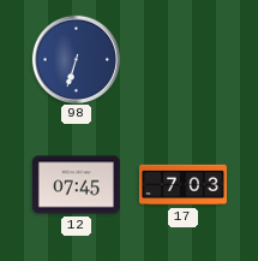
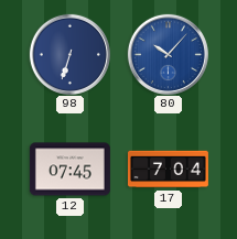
80: none -> 10:07
17: 7:03 -> 7:04
